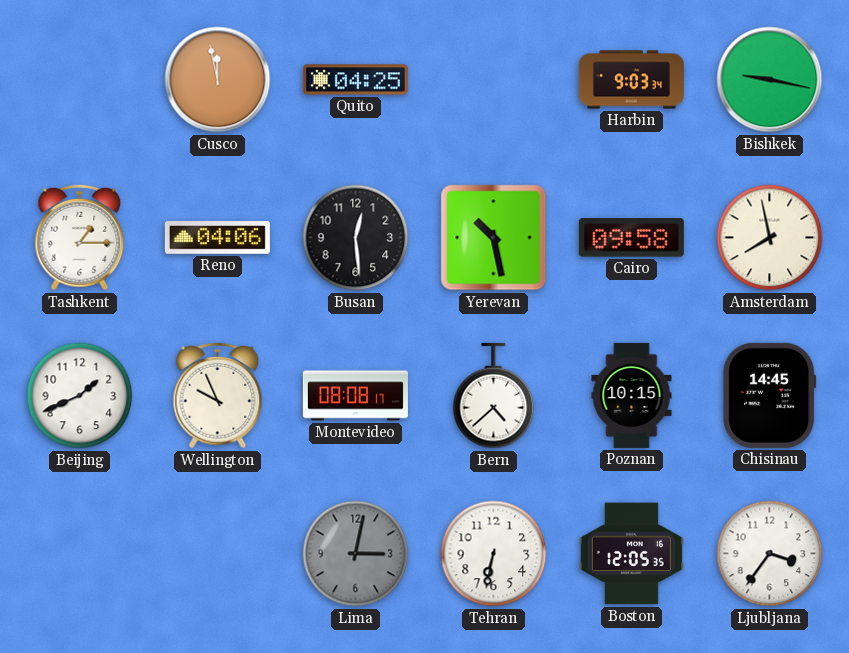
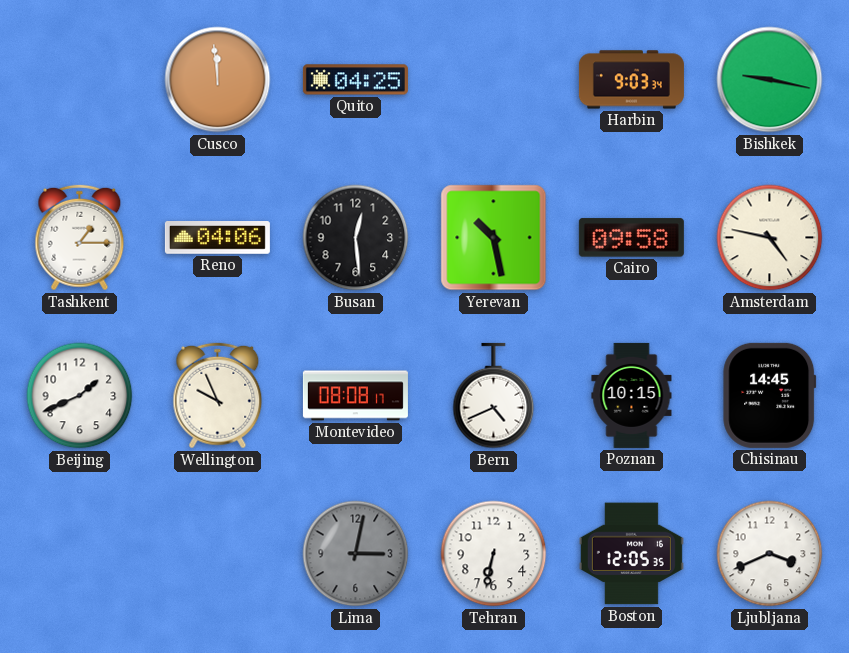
Cusco: 11:58 -> 11:59
Amsterdam: 7:58 -> 4:47
Bern: 4:38 -> 4:41
Ljubljana: 3:36 -> 3:41
